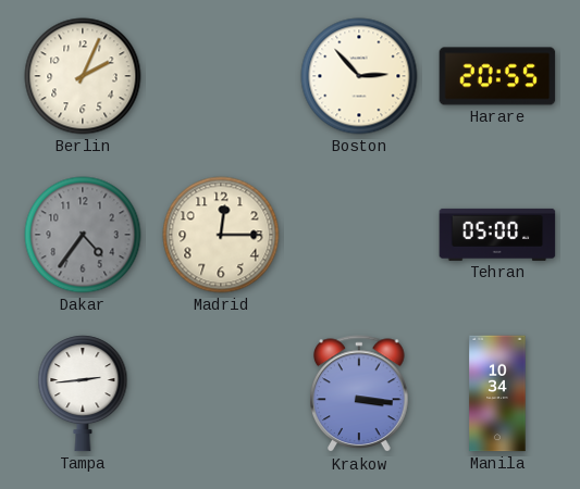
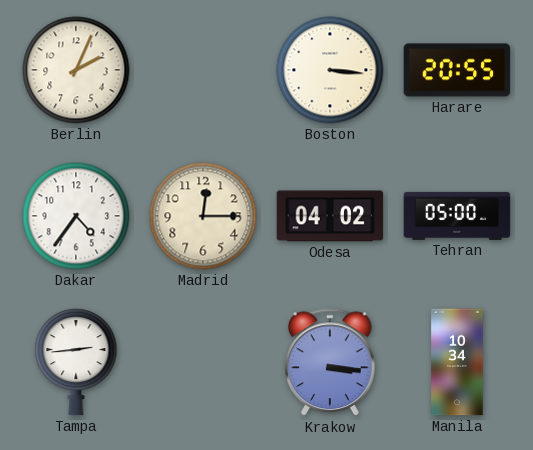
Boston: 2:53 -> 3:16
Dakar dial: grey -> white
Odesa: none -> 04:02
